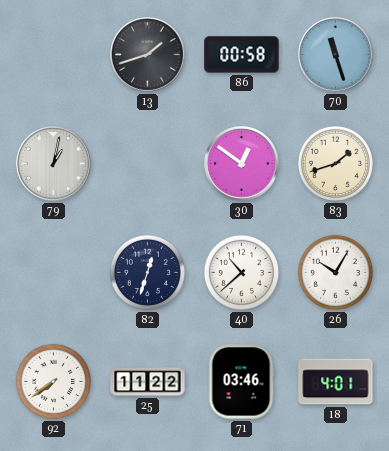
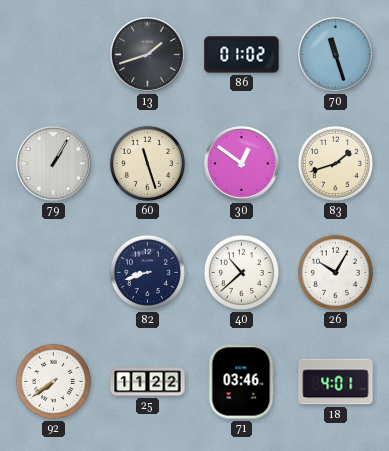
86: 00:58 -> 01:02
79: 1:02 -> 1:05
60: none -> 11:27
82: 12:33 -> 8:42
